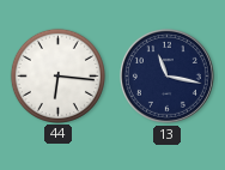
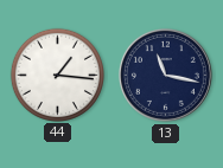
44: 6:16 -> 1:16
